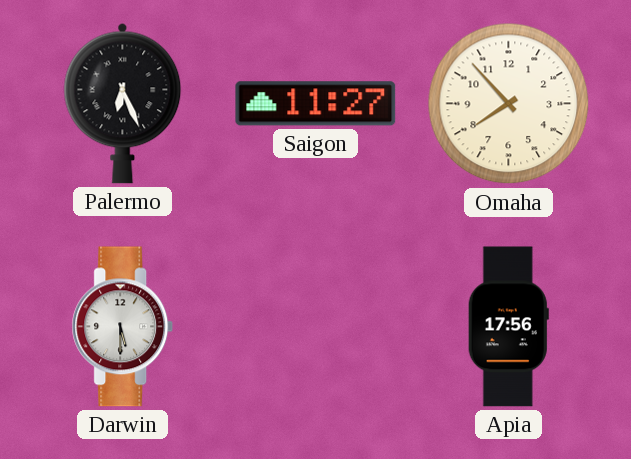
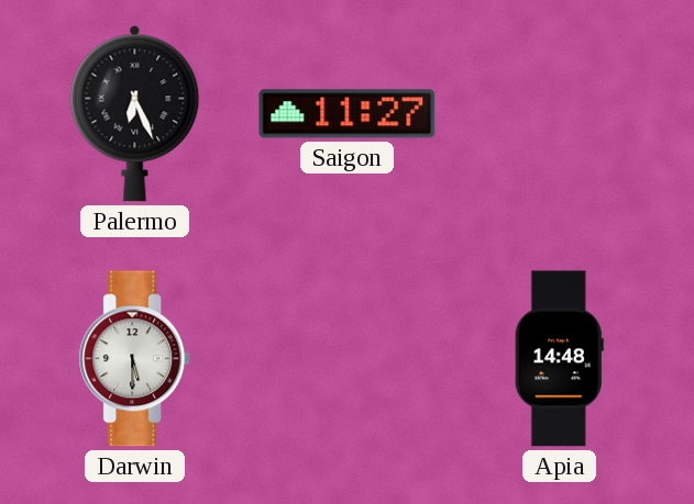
Omaha: 7:53 -> none
Apia: 17:56 -> 14:48
